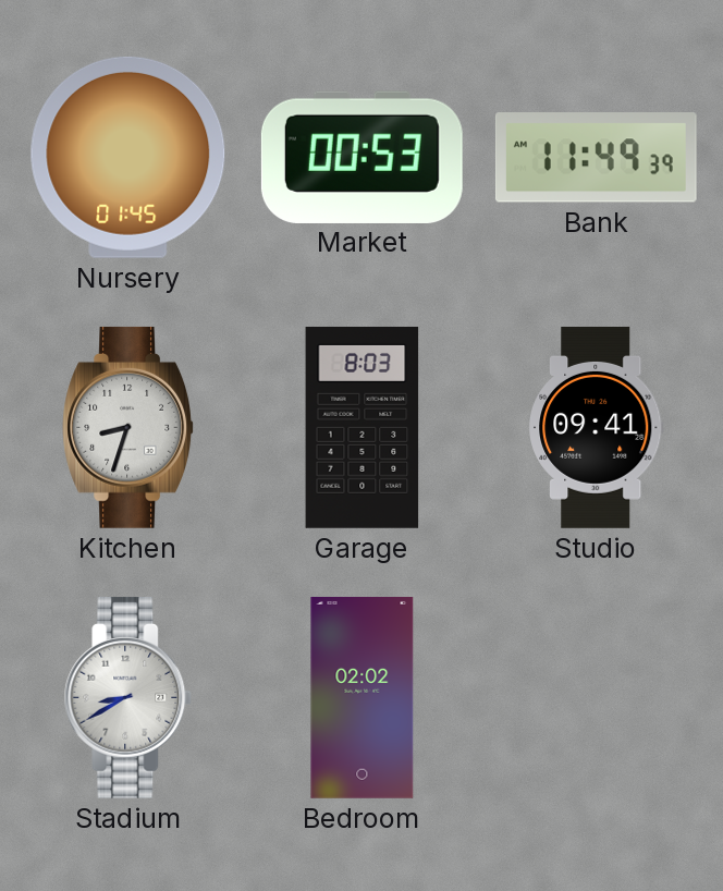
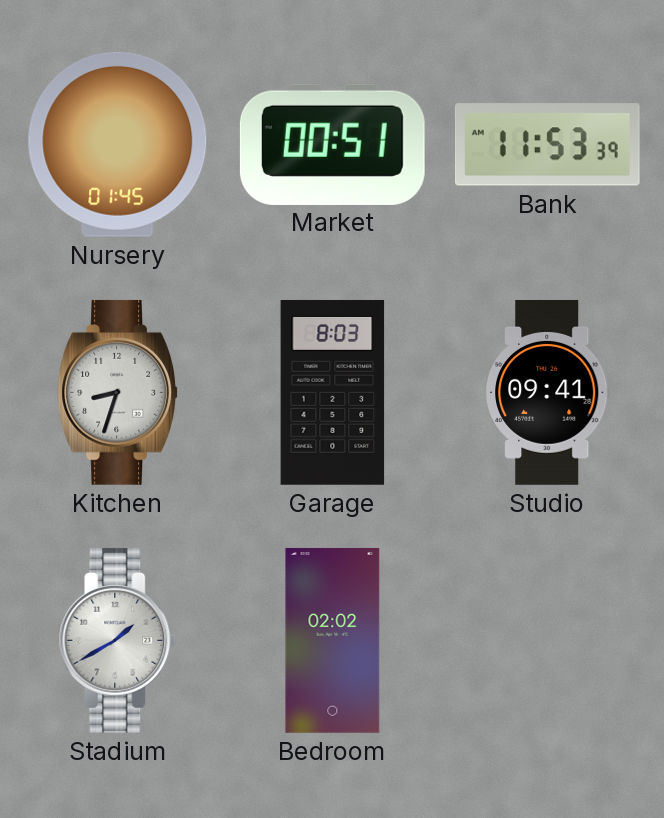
Market: 00:53 -> 00:51
Bank: 11:49 -> 11:53
Stadium: 8:40 -> 1:40
